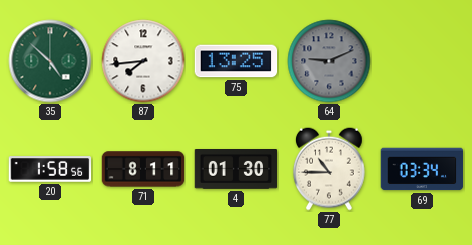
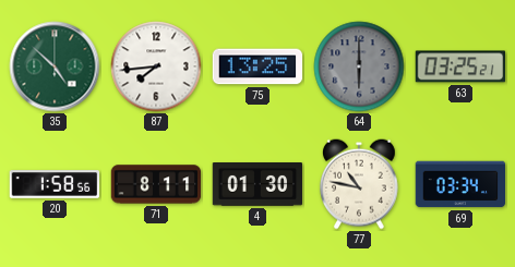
64: 9:11 -> 6:00
63: none -> 03:25
77: 10:45 -> 10:47
